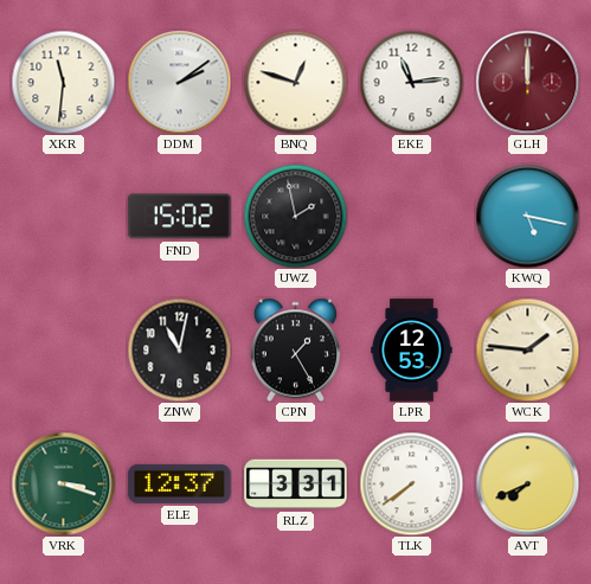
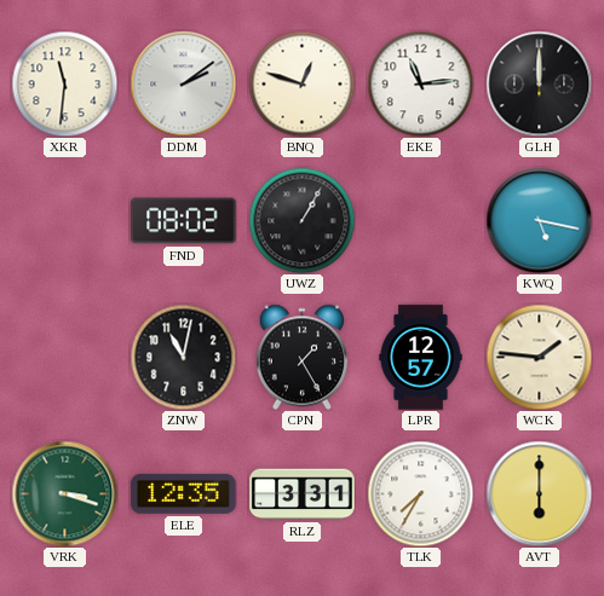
GLH dial: burgundy -> black
FND: 15:02 -> 08:02
UWZ: 1:58 -> 1:05
LPR: 12:53 -> 12:57
ELE: 12:37 -> 12:35
TLK: 7:39 -> 7:35
AVT: 7:41 -> 6:00
